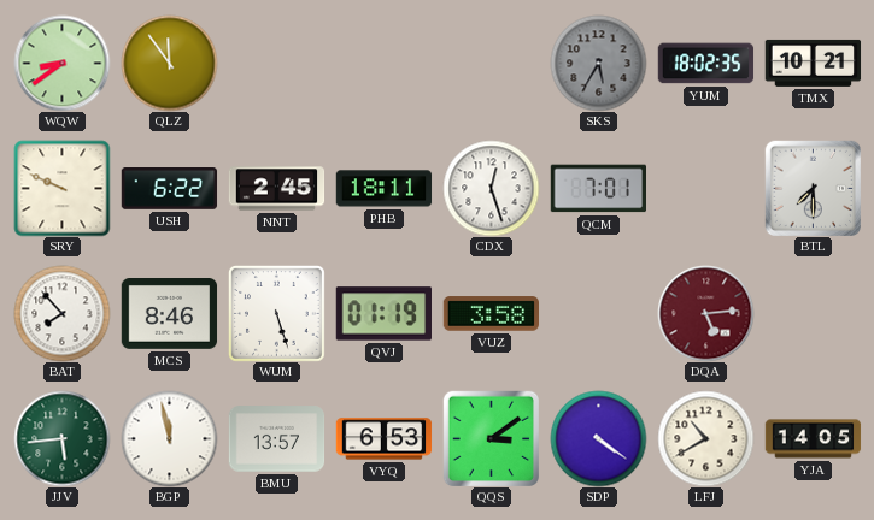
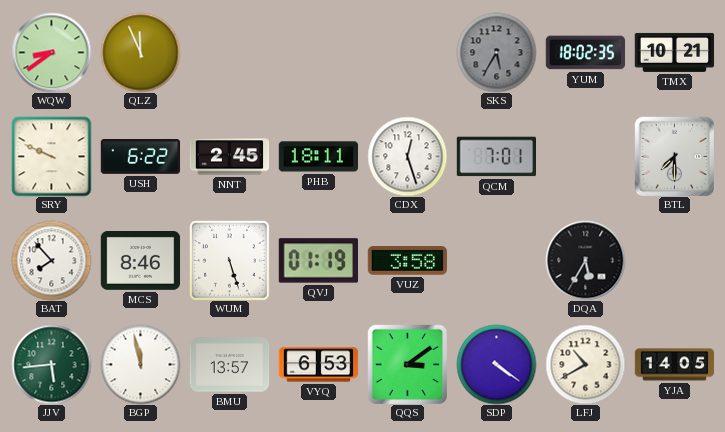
QLZ: 11:54 -> 11:56
DQA: 5:14 -> 5:35
DQA dial: burgundy -> black
